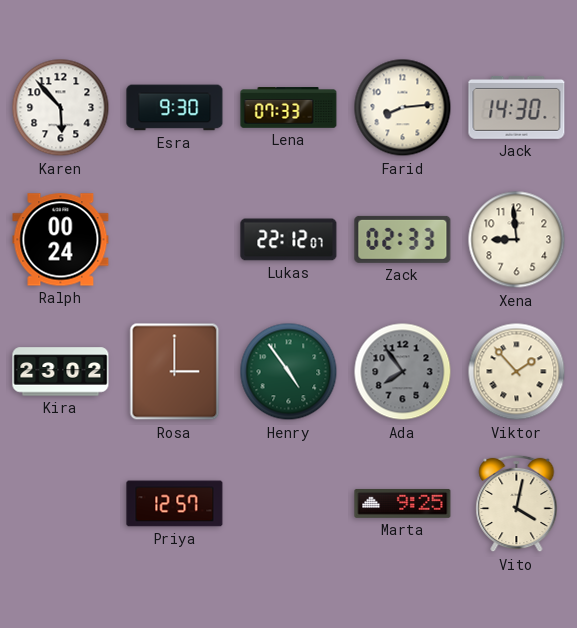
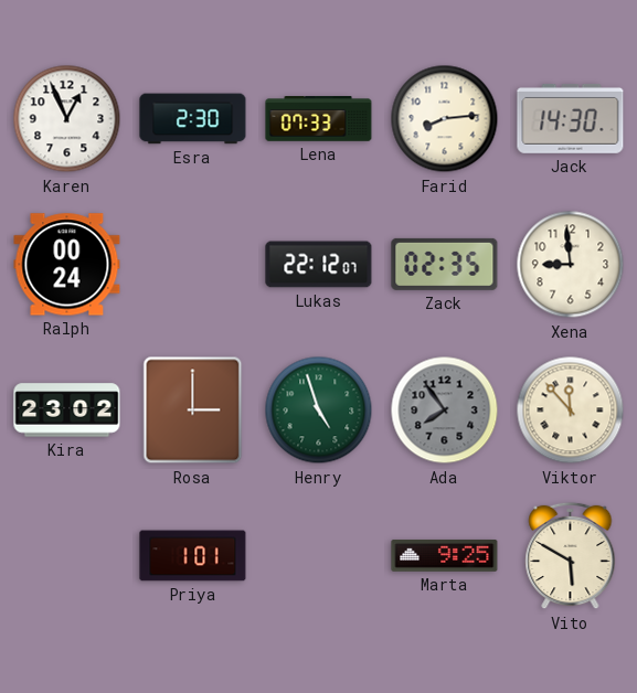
Karen: 5:53 -> 12:56
Esra: 9:30 -> 2:30
Zack: 02:33 -> 02:35
Henry: 4:54 -> 4:57
Viktor: 1:53 -> 11:53
Priya: 12:57 -> 1:01
Vito: 4:02 -> 5:50
